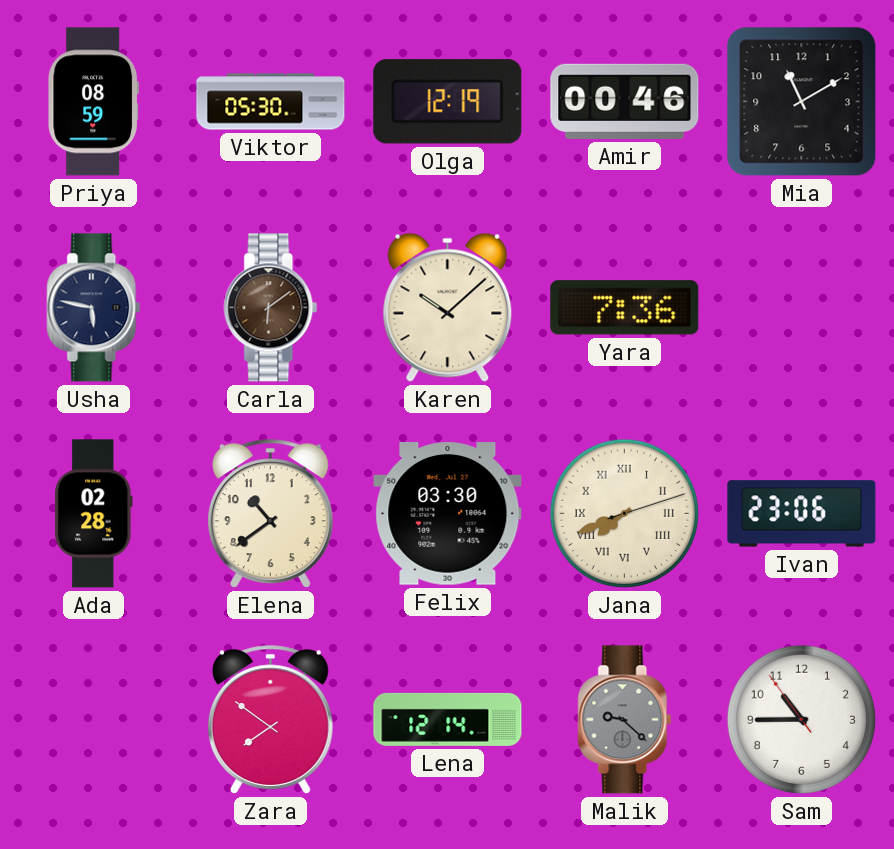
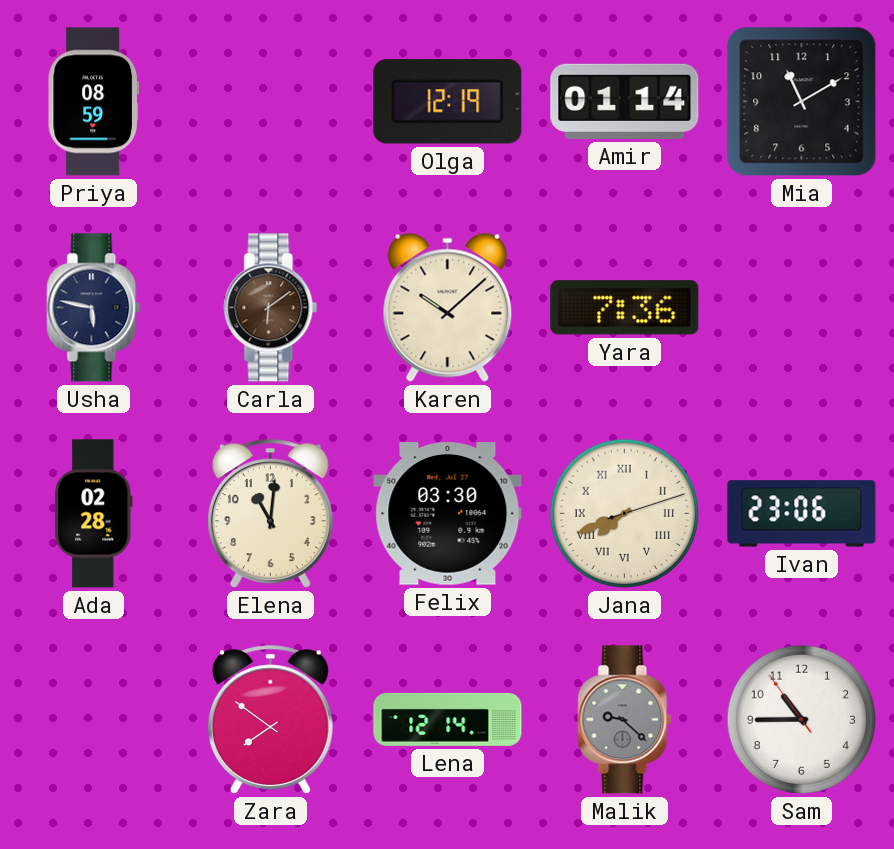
Viktor: 05:30 -> none
Amir: 00:46 -> 01:14
Elena: 10:39 -> 11:01
